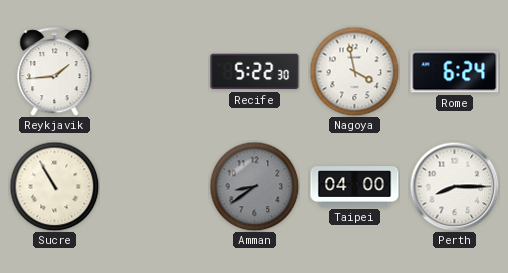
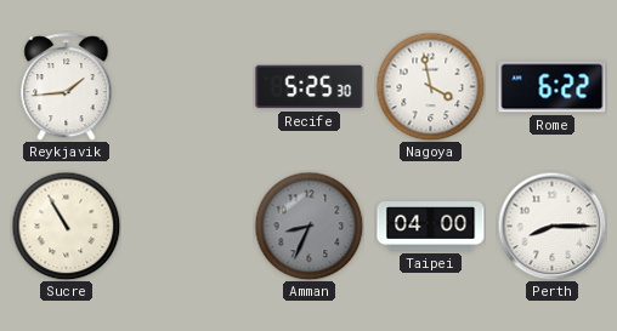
Recife: 5:22 -> 5:25
Rome: 6:24 -> 6:22
Amman: 8:39 -> 8:34
